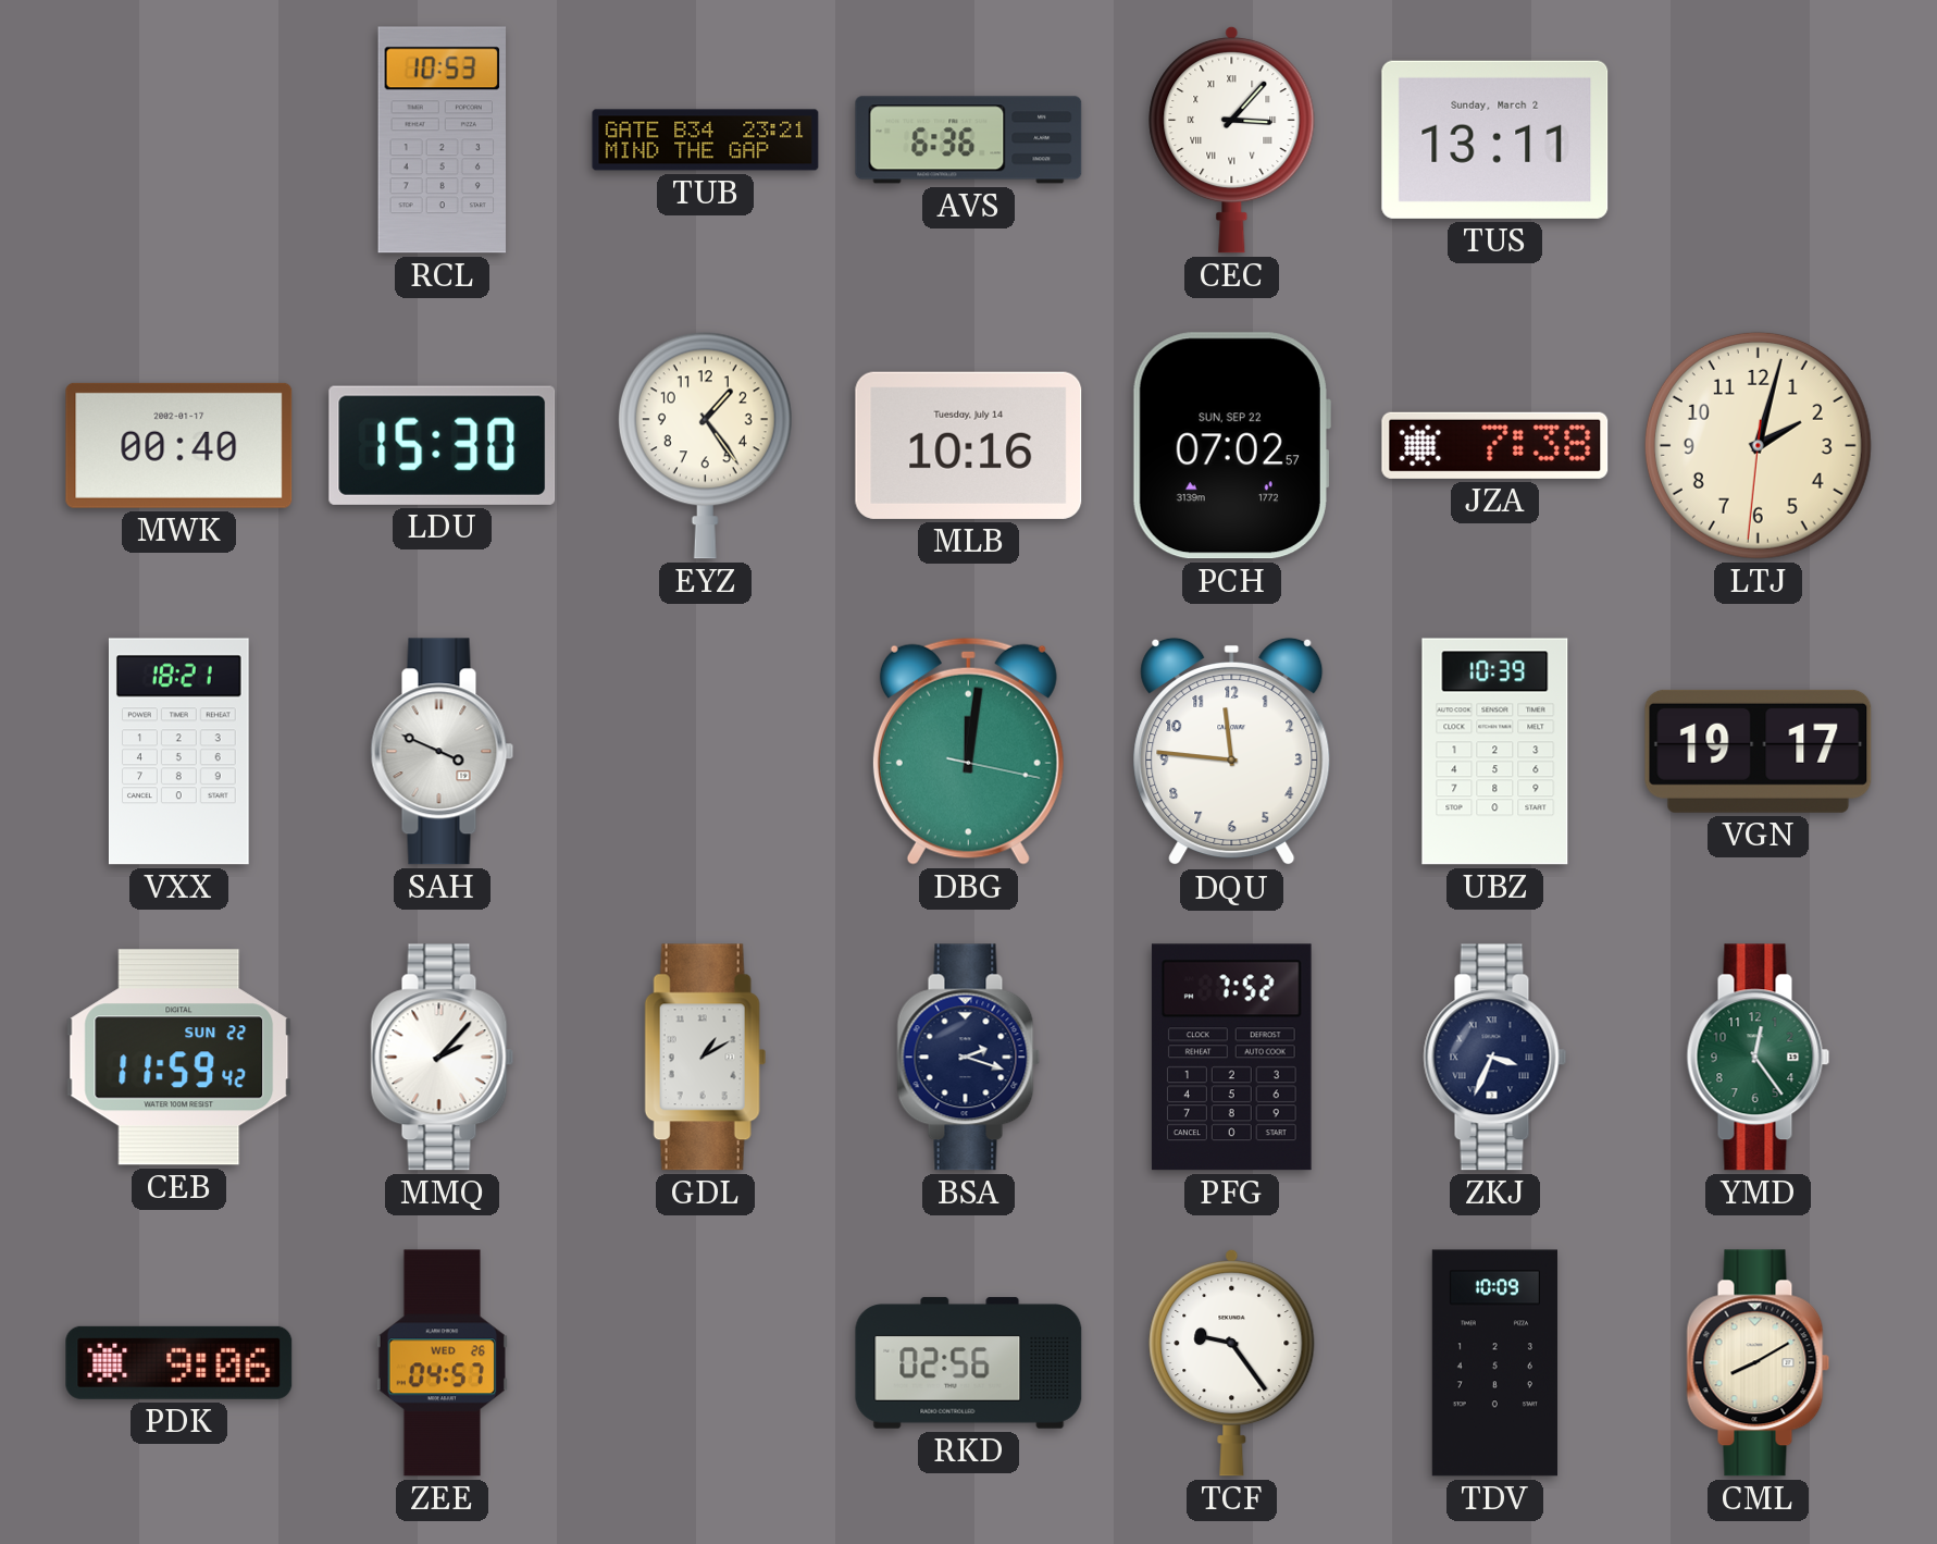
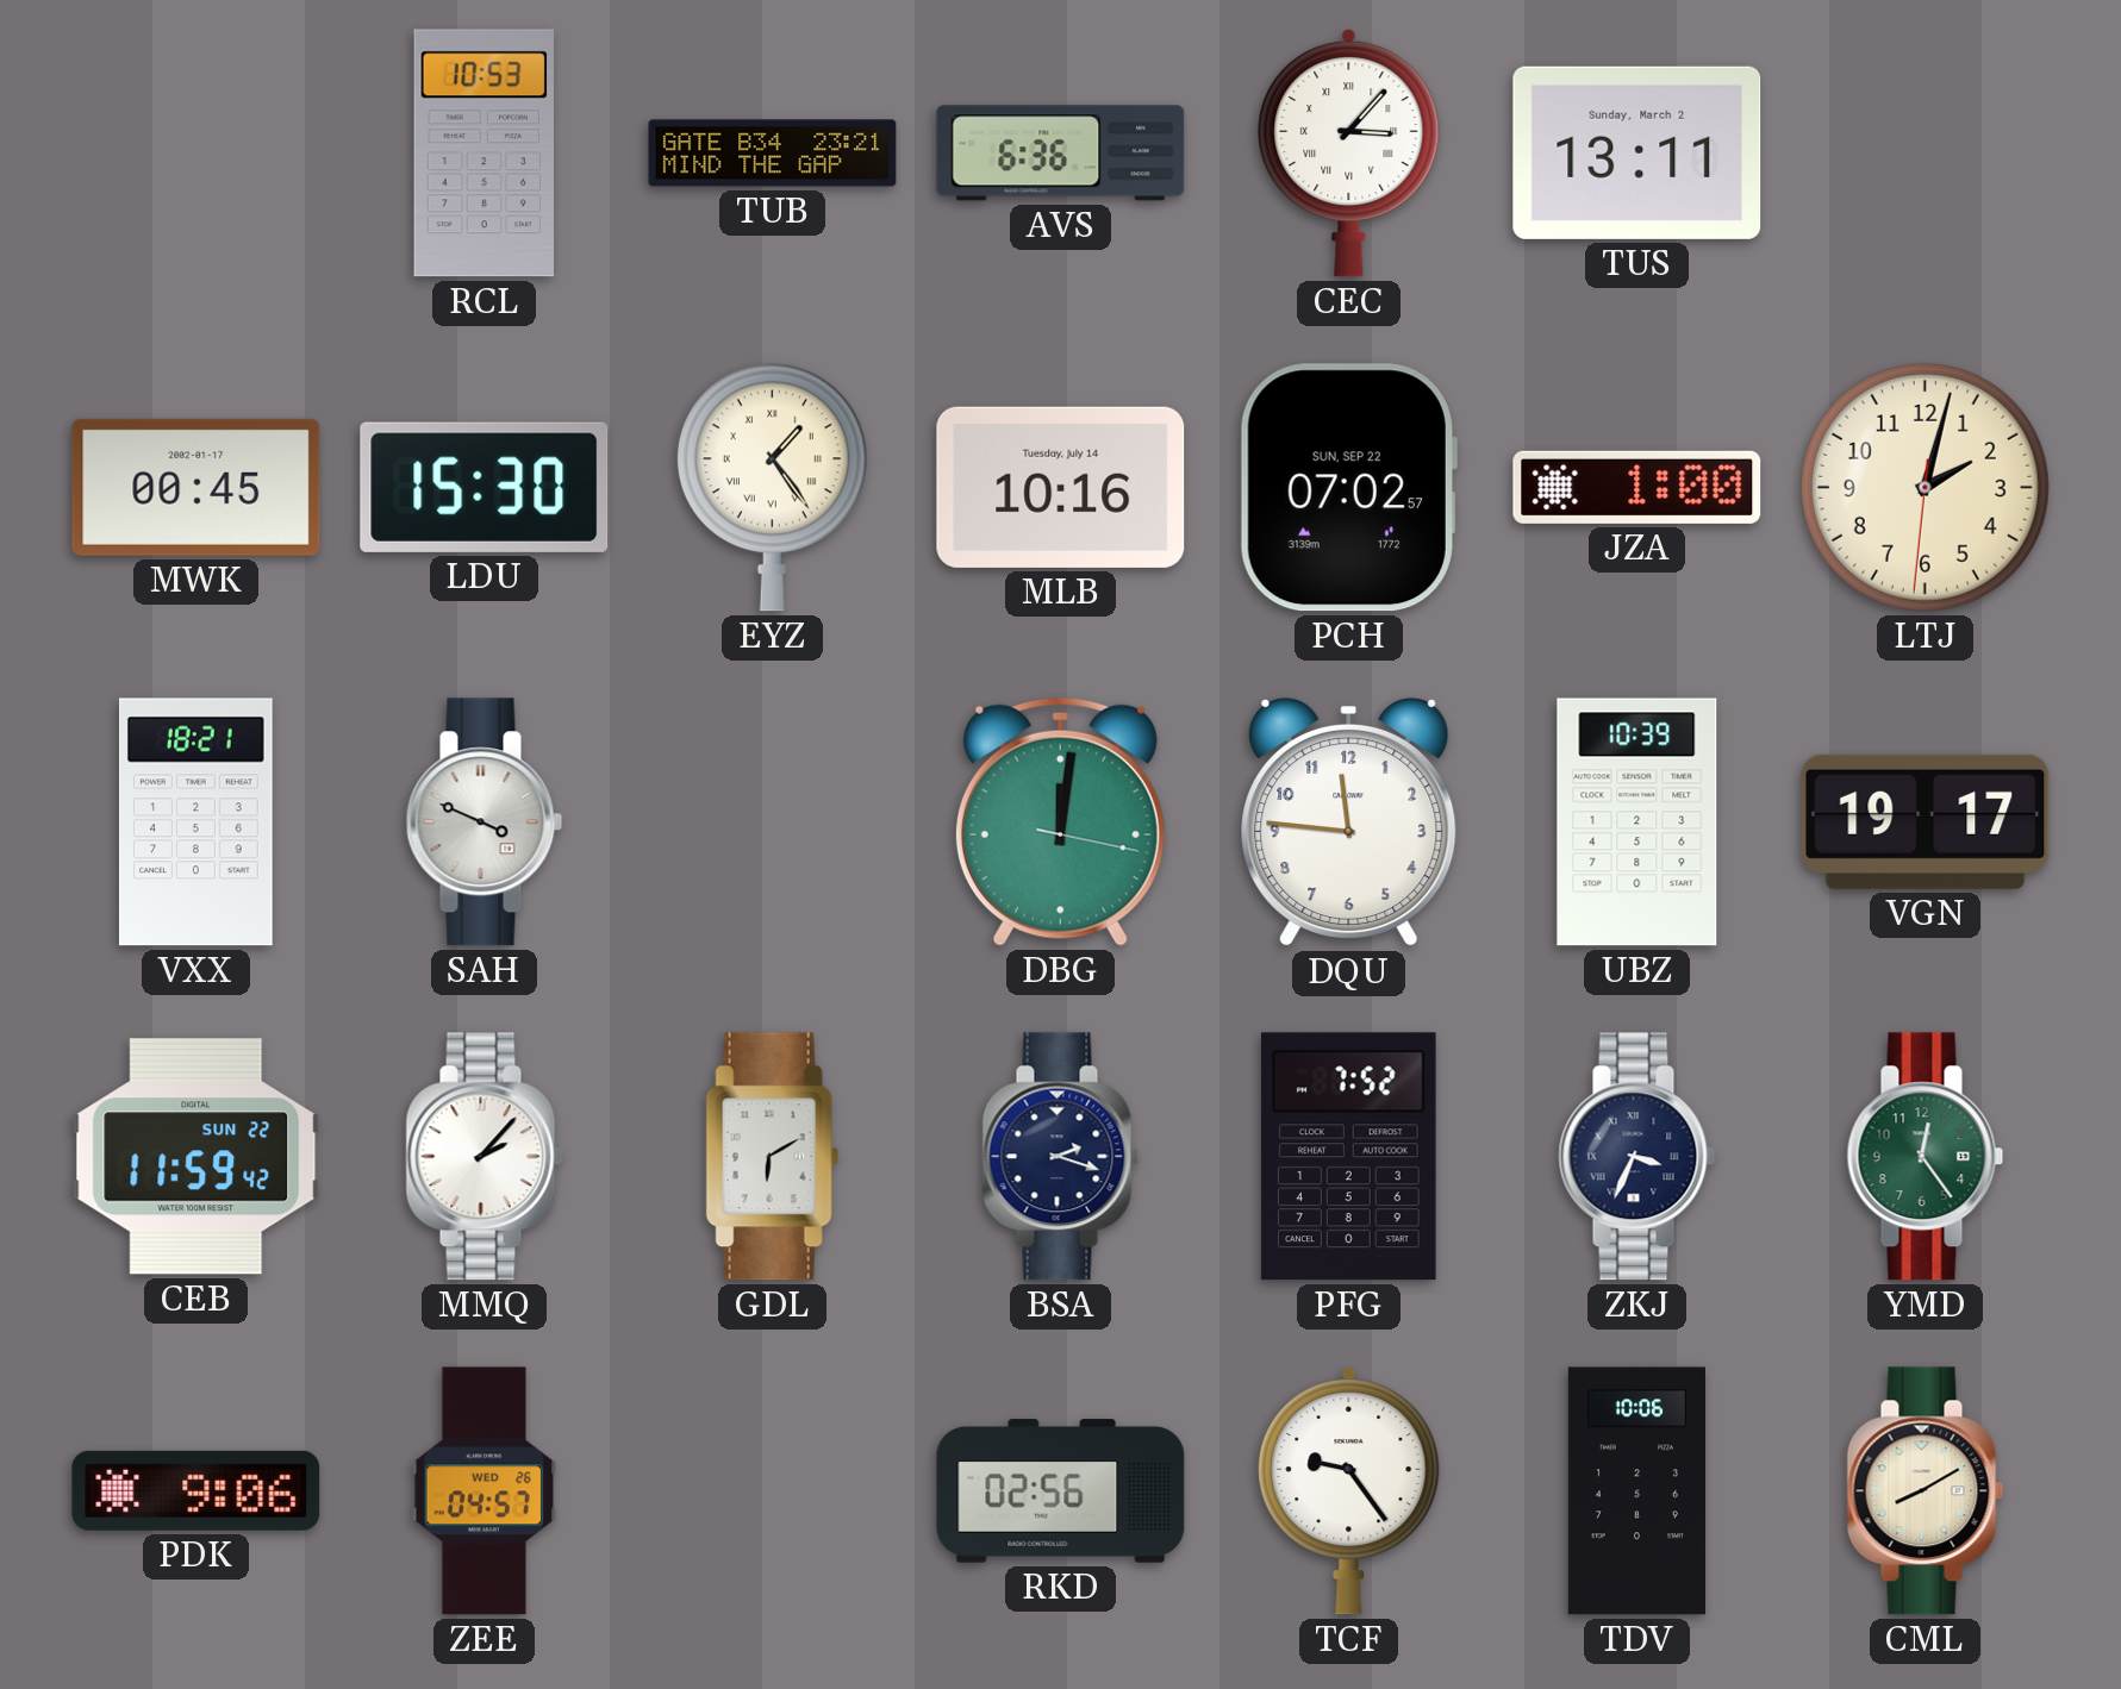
MWK: 00:40 -> 00:45
EYZ numerals: Arabic -> Roman
JZA: 7:38 -> 1:00
GDL: 1:10 -> 6:10
TDV: 10:09 -> 10:06
